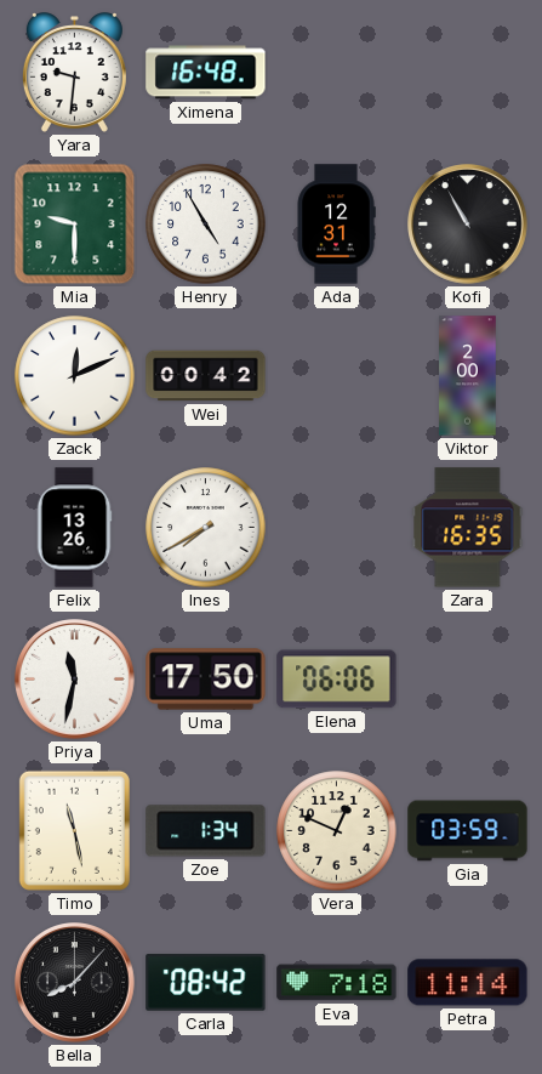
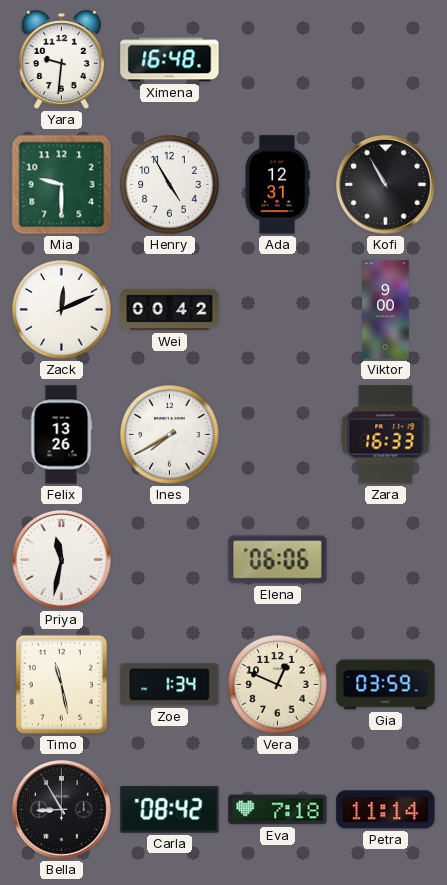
Viktor: 2:00 -> 9:00
Zara: 16:35 -> 16:33
Uma: 17:50 -> none
Bella: 8:07 -> 8:55
